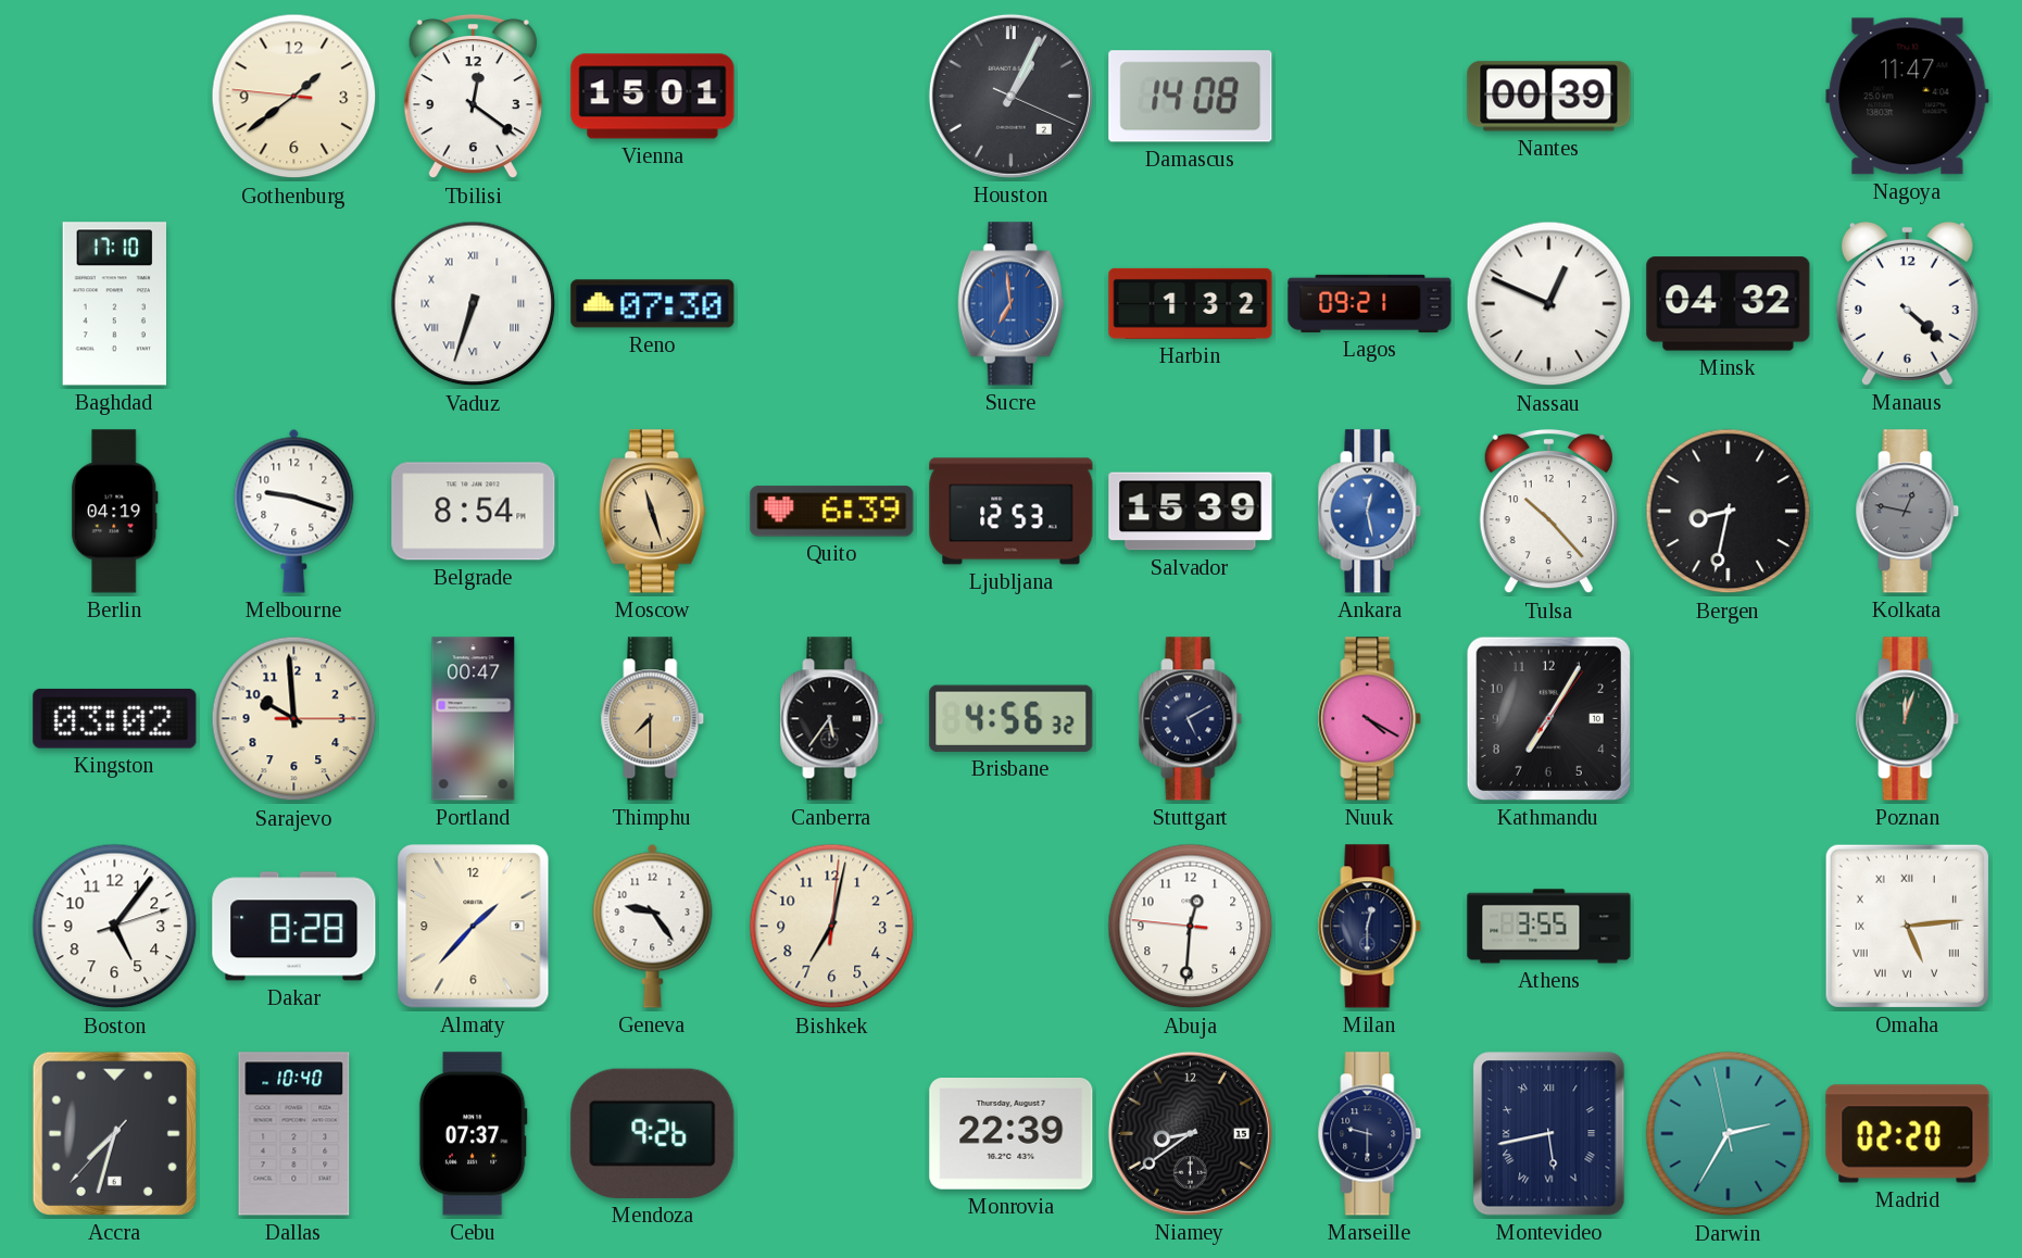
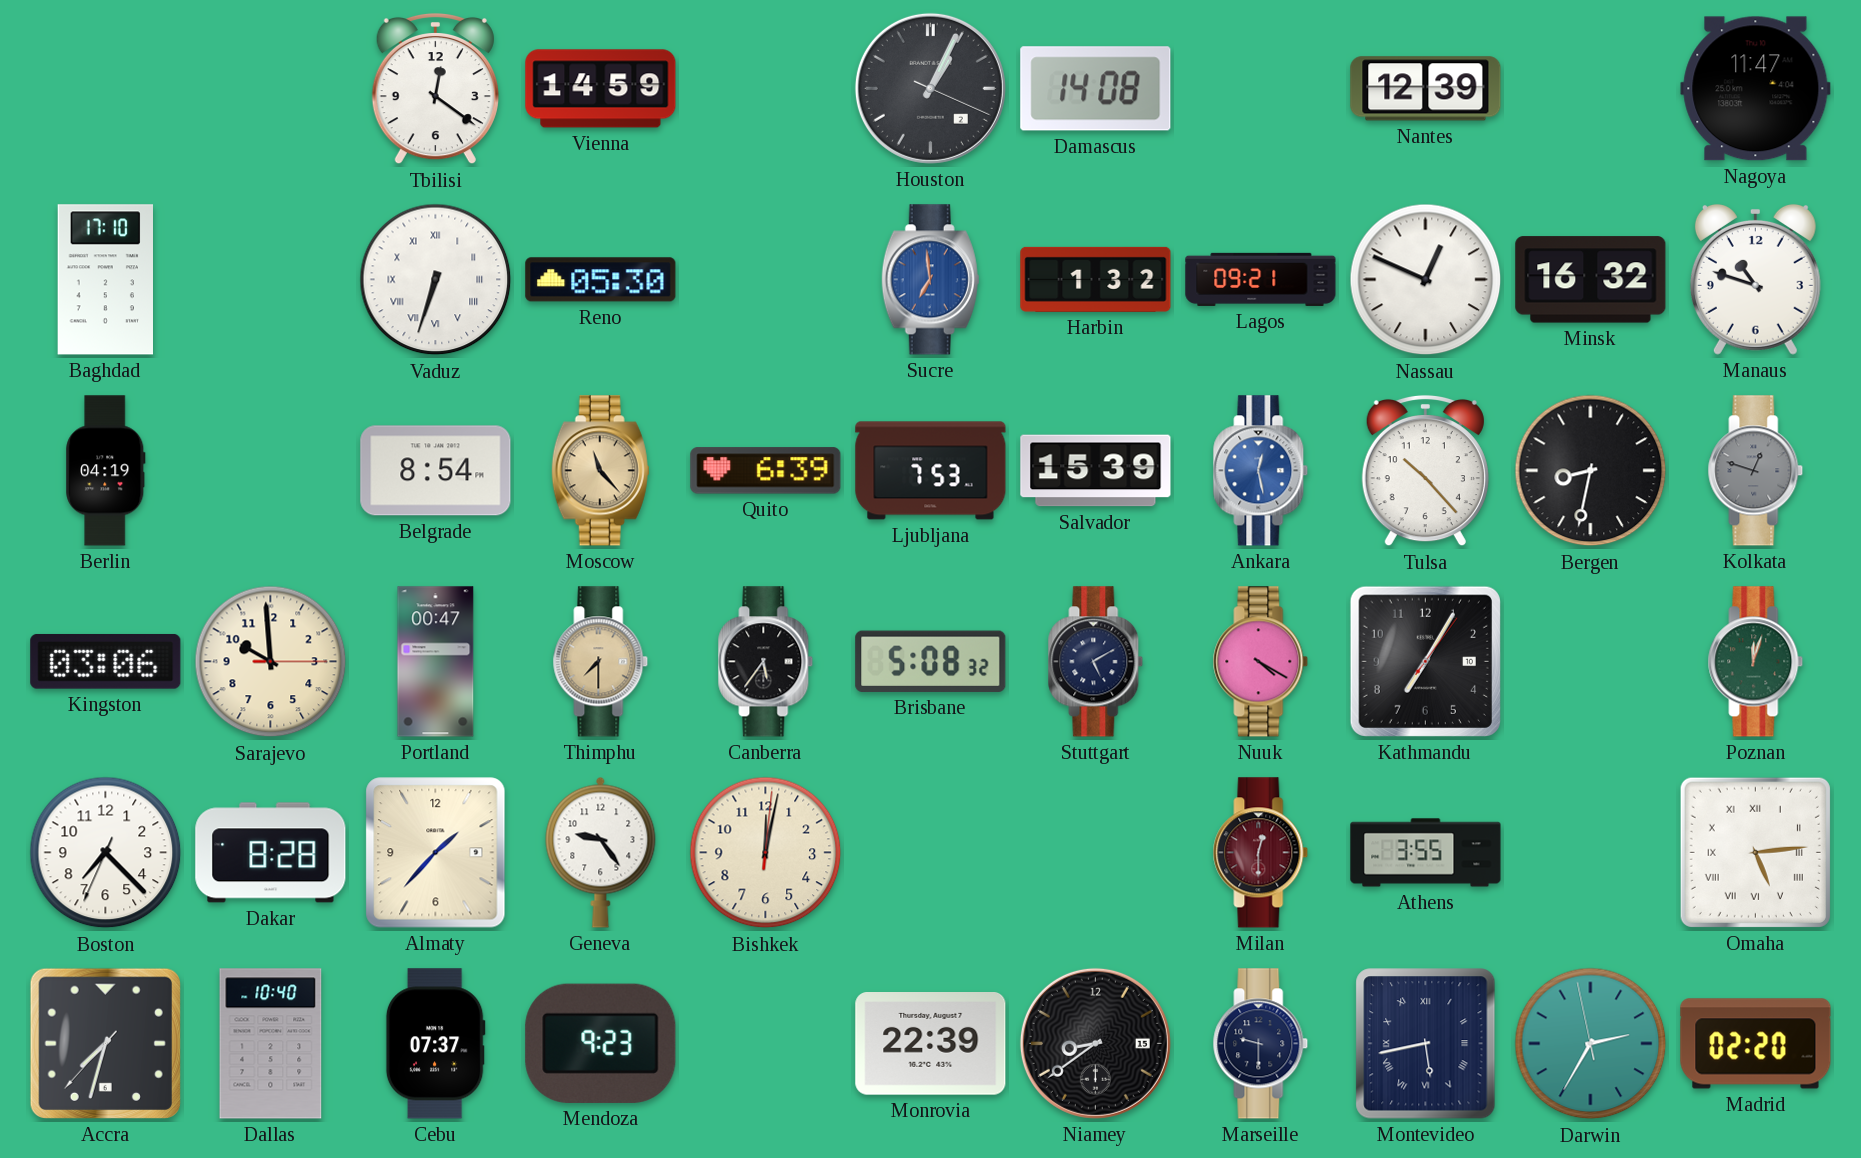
Gothenburg: 1:38 -> none
Vienna: 15:01 -> 14:59
Nantes: 00:39 -> 12:39
Reno: 07:30 -> 05:30
Minsk: 04:32 -> 16:32
Manaus: 4:22 -> 10:48
Melbourne: 9:18 -> none
Moscow: 11:27 -> 11:23
Ljubljana: 12:53 -> 7:53
Kolkata: 12:47 -> 12:48
Kingston: 03:02 -> 03:06
Brisbane: 4:56 -> 5:08
Boston: 5:06 -> 7:22
Bishkek: 7:02 -> 12:02
Abuja: 12:30 -> none
Milan dial: navy -> burgundy
Mendoza: 9:26 -> 9:23
